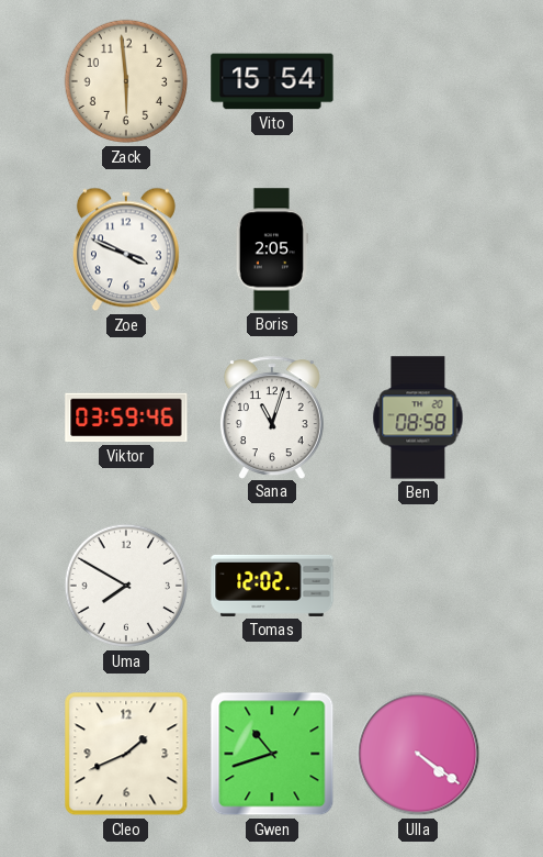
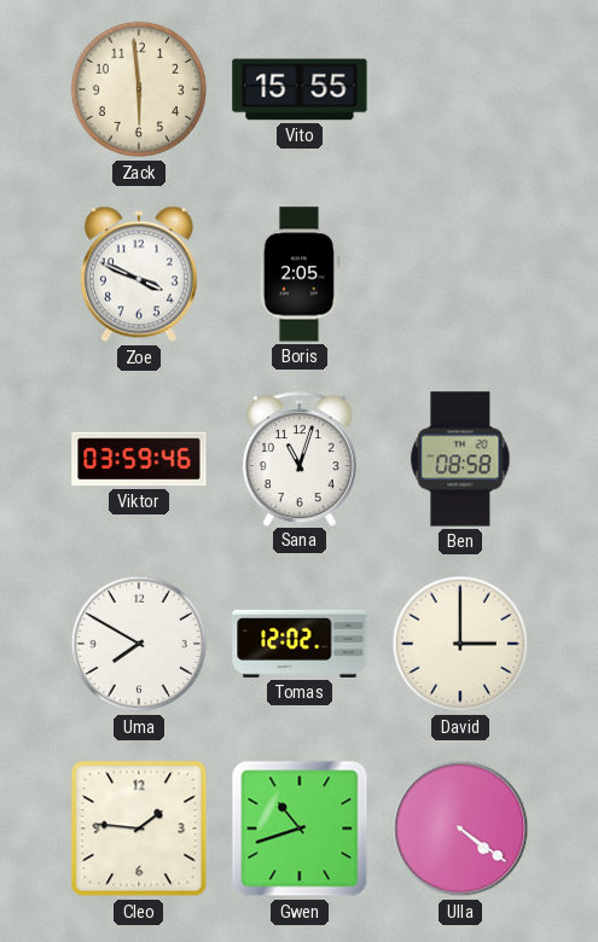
Vito: 15:54 -> 15:55
David: none -> 3:00
Cleo: 1:41 -> 1:46
